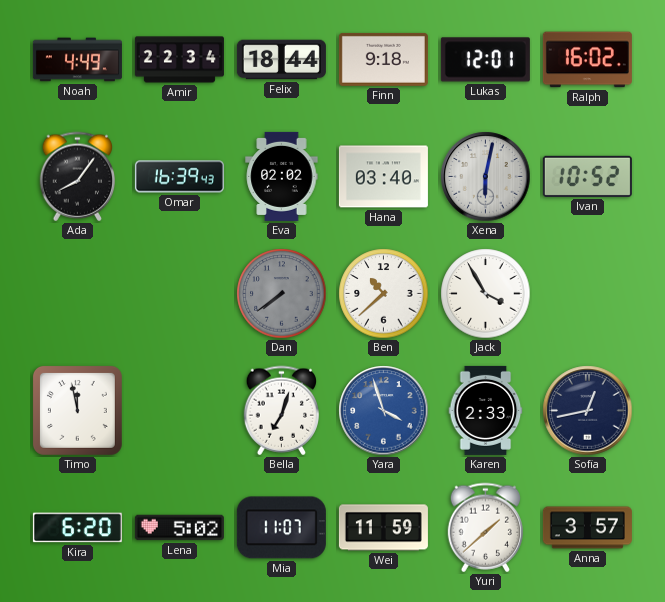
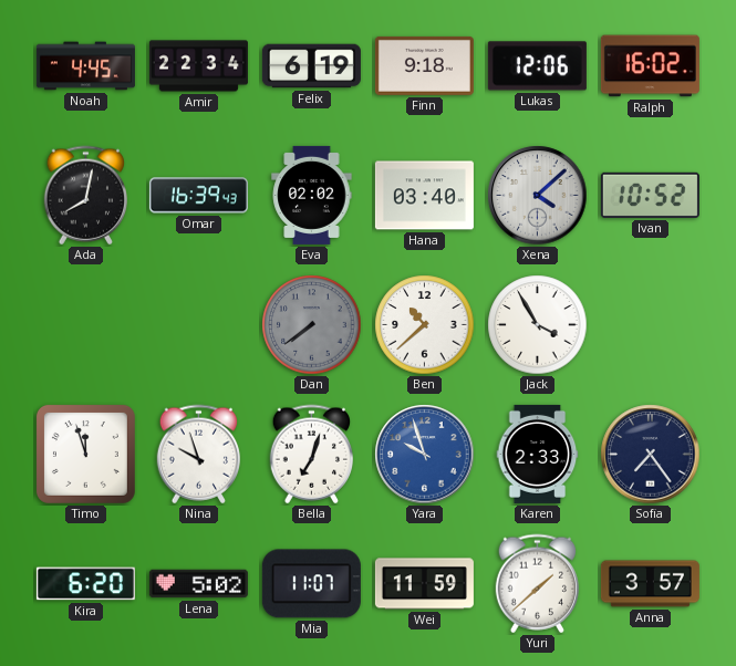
Noah: 4:49 -> 4:45
Felix: 18:44 -> 6:19
Lukas: 12:01 -> 12:06
Ada: 8:06 -> 8:02
Xena: 6:02 -> 4:08
Timo: 11:58 -> 11:57
Nina: none -> 9:57
Yara: 3:57 -> 9:57
Sofia: 12:43 -> 7:24
